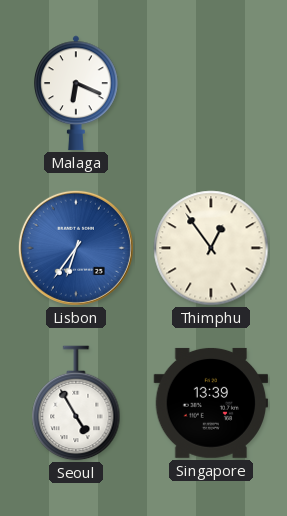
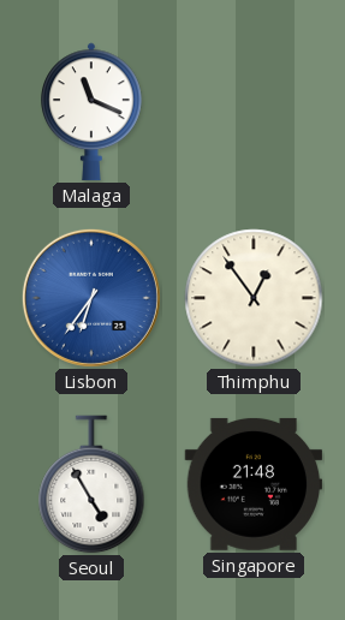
Malaga: 6:19 -> 11:19
Singapore: 13:39 -> 21:48
